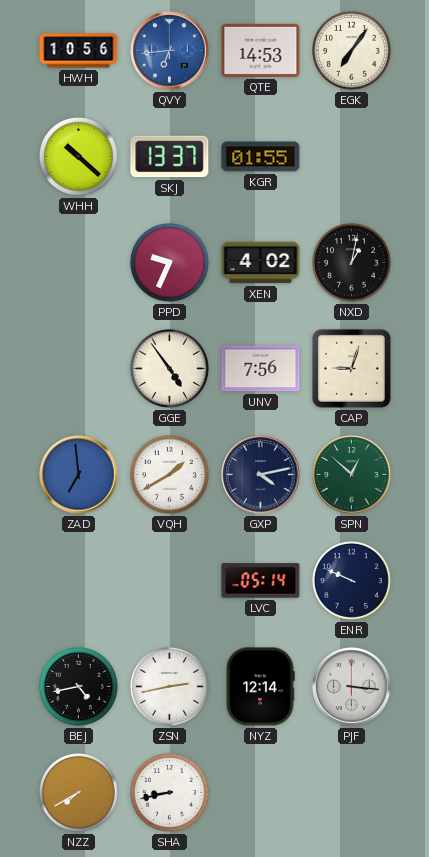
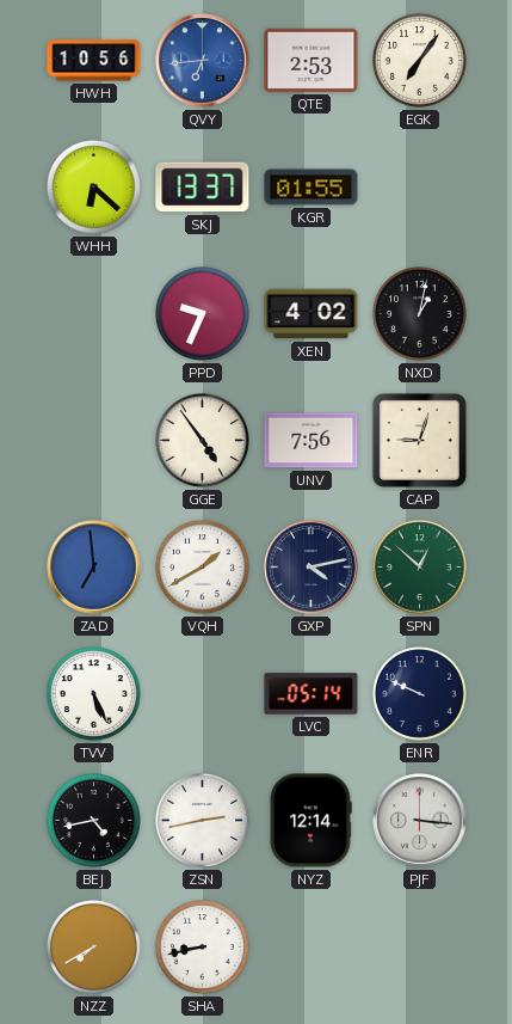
QTE: 14:53 -> 2:53
WHH: 10:22 -> 6:22
TVV: none -> 5:26
